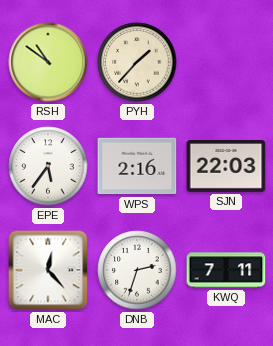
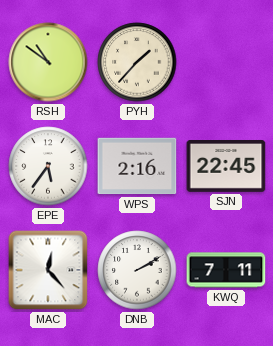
SJN: 22:03 -> 22:45
DNB: 2:33 -> 2:10
